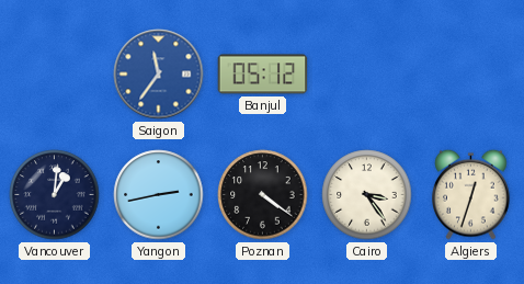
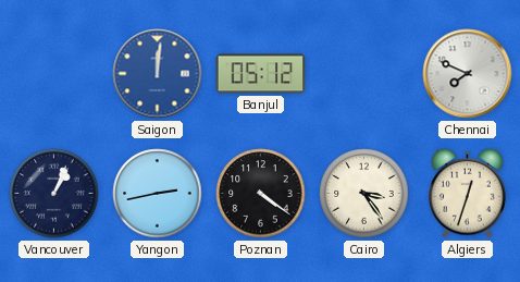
Saigon: 11:36 -> 12:01
Chennai: none -> 7:49
Vancouver: 1:01 -> 1:04
